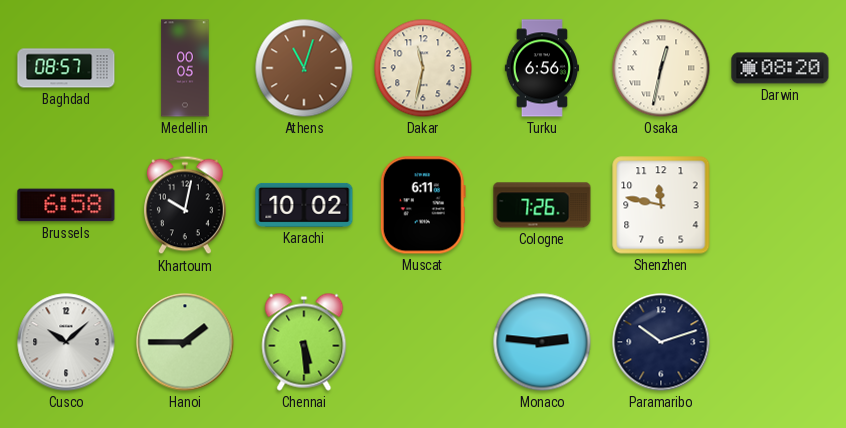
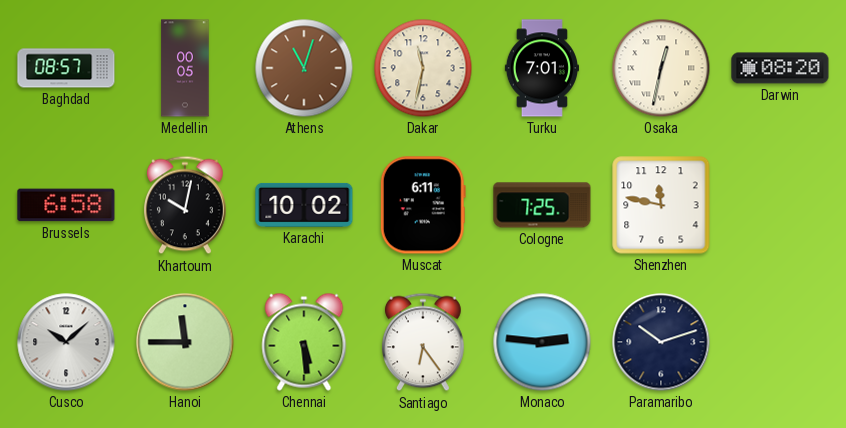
Turku: 6:56 -> 7:01
Cologne: 7:26 -> 7:25
Hanoi: 1:45 -> 11:45
Santiago: none -> 6:24
